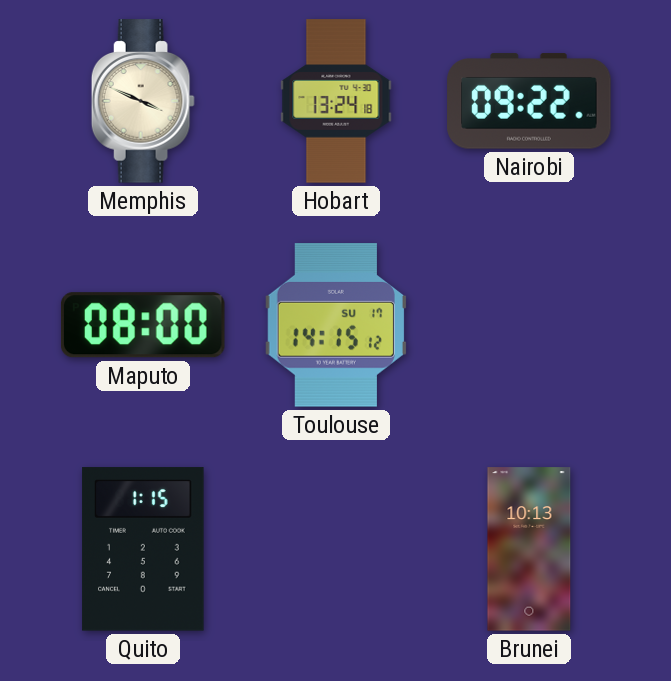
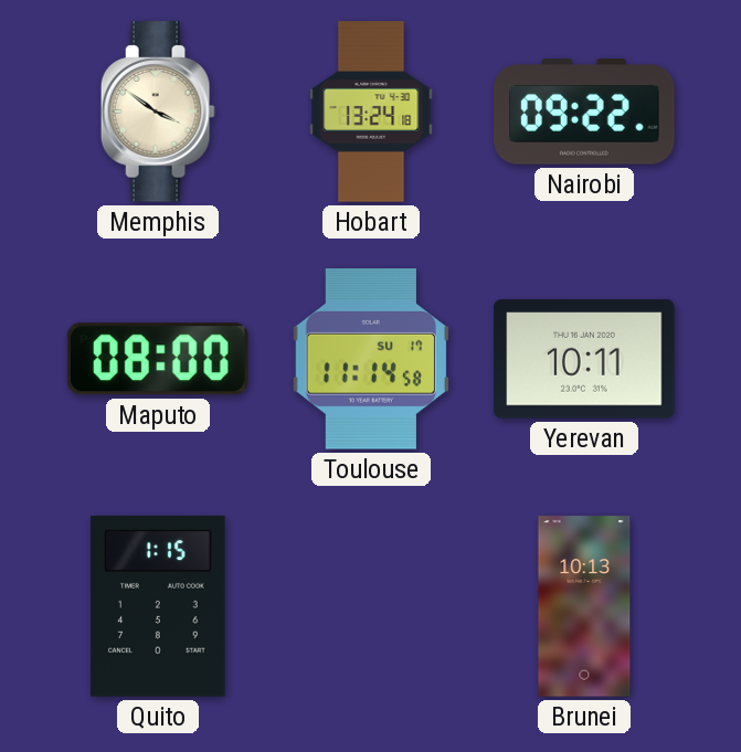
Memphis: 3:49 -> 3:51
Toulouse: 14:15 -> 11:14
Yerevan: none -> 10:11
